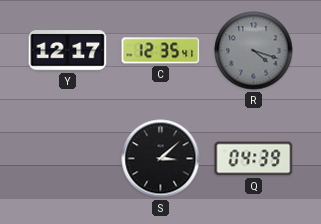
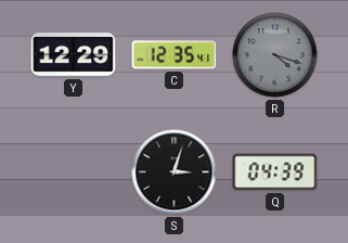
Y: 12:17 -> 12:29
S: 3:08 -> 3:03
